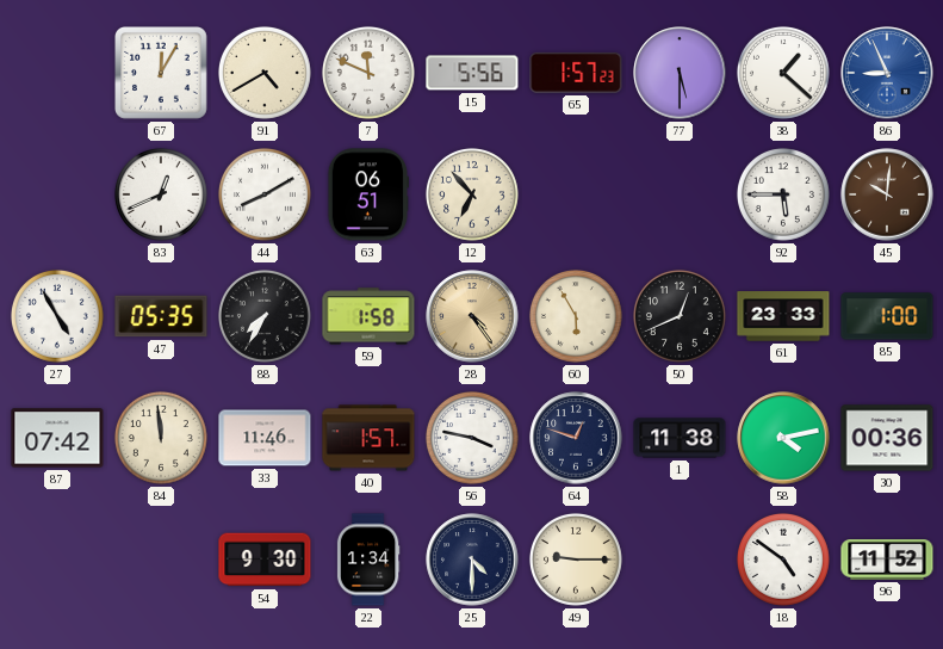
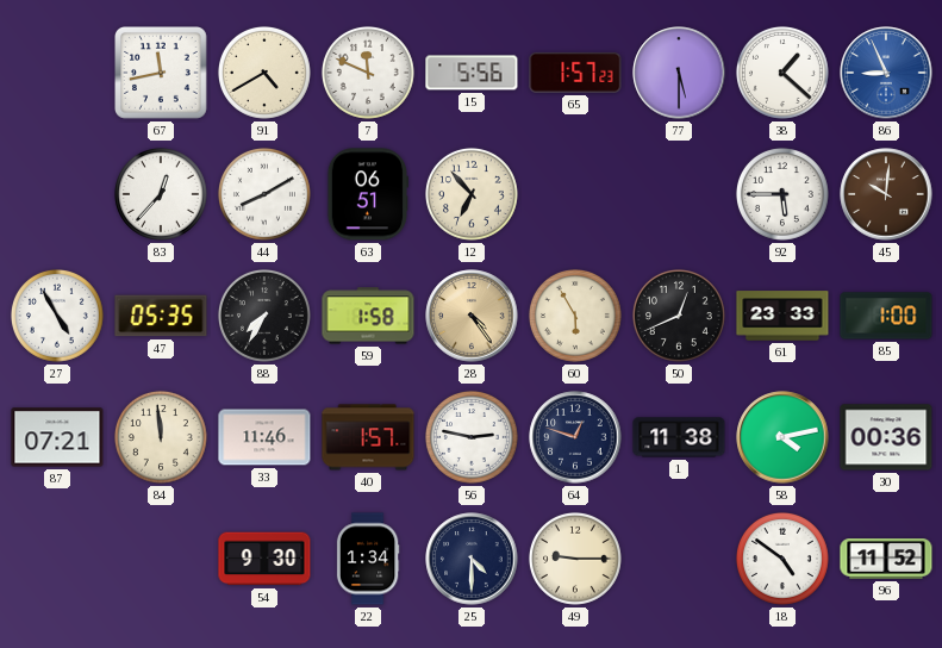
67: 12:05 -> 11:43
83: 12:41 -> 12:37
87: 07:42 -> 07:21
56: 3:47 -> 2:47
